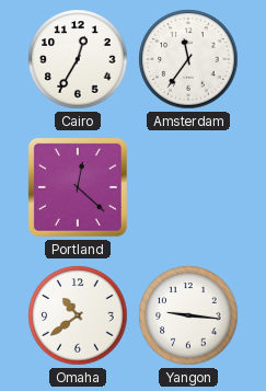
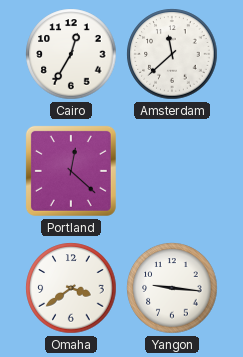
Amsterdam: 11:36 -> 11:38
Omaha: 10:39 -> 3:39
